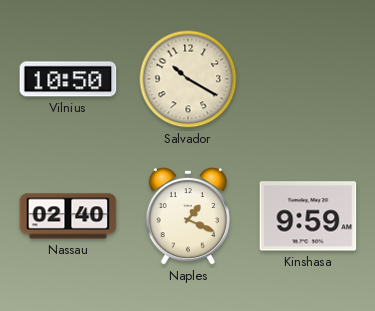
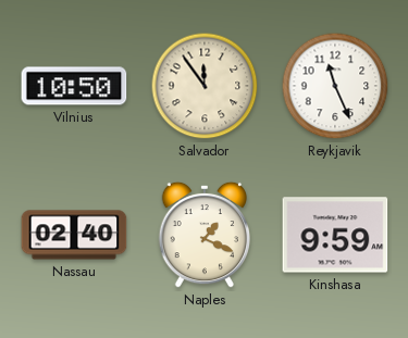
Salvador: 10:20 -> 11:54
Reykjavik: none -> 11:26
